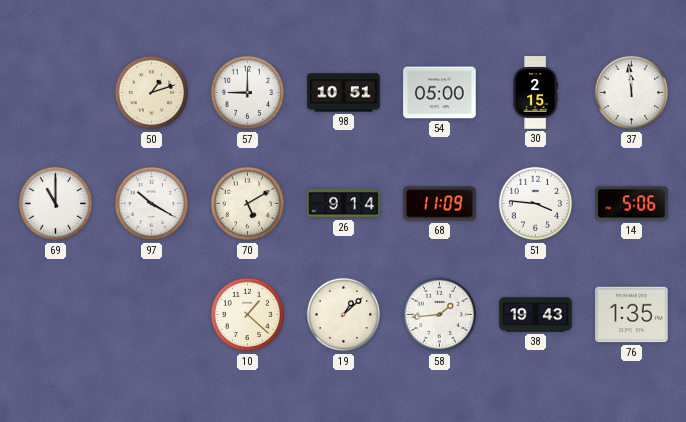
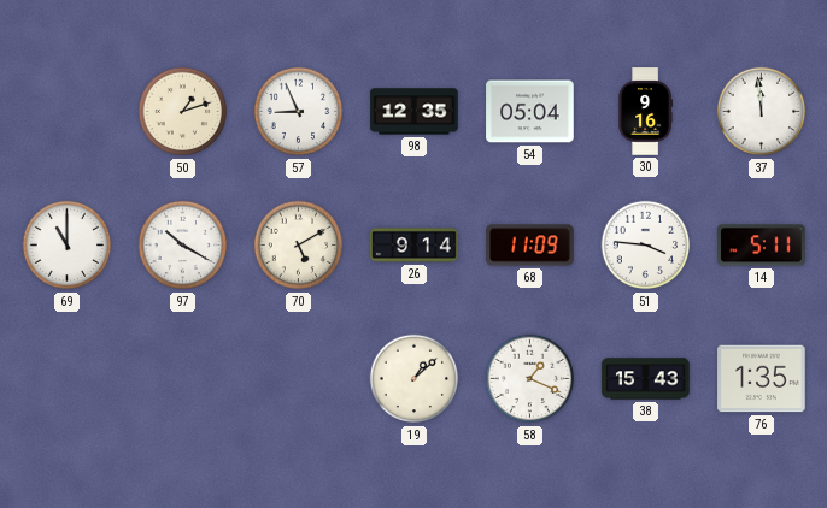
57: 9:00 -> 8:56
98: 10:51 -> 12:35
54: 05:00 -> 05:04
30: 2:15 -> 9:16
14: 5:06 -> 5:11
10: 1:22 -> none
58: 1:44 -> 1:19
38: 19:43 -> 15:43
